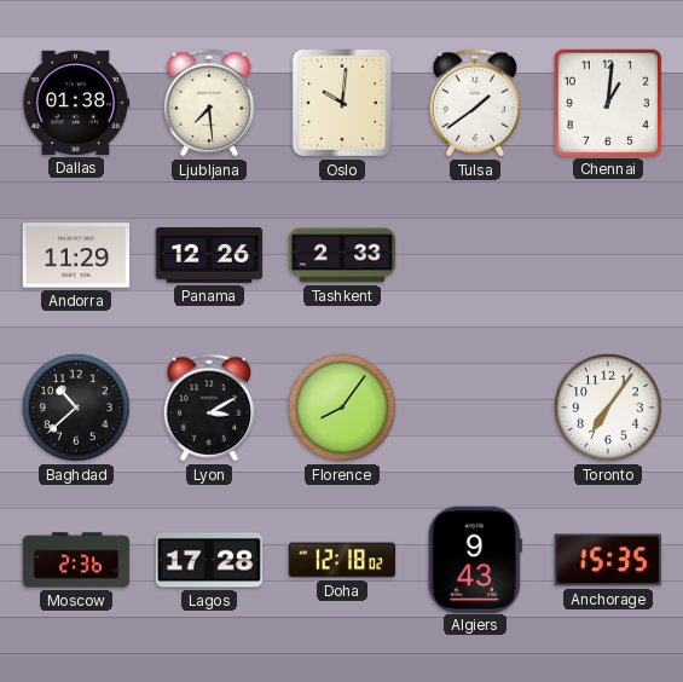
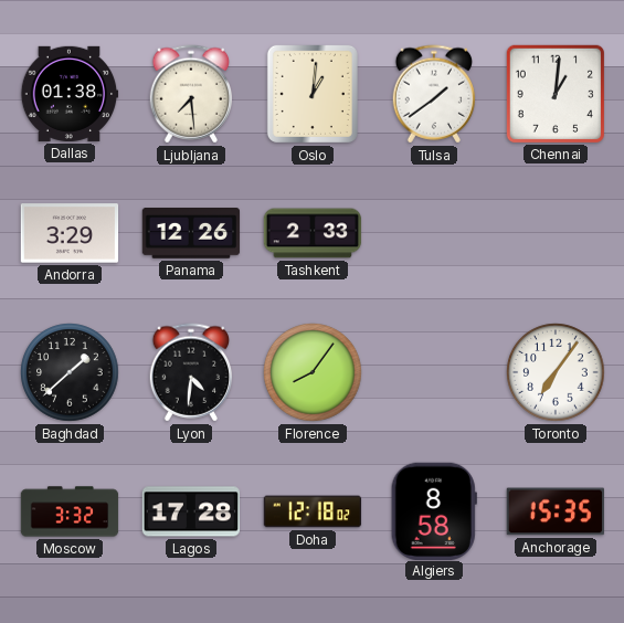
Oslo: 10:01 -> 1:01
Andorra: 11:29 -> 3:29
Baghdad: 10:38 -> 1:38
Lyon: 3:10 -> 4:31
Moscow: 2:36 -> 3:32
Algiers: 9:43 -> 8:58
